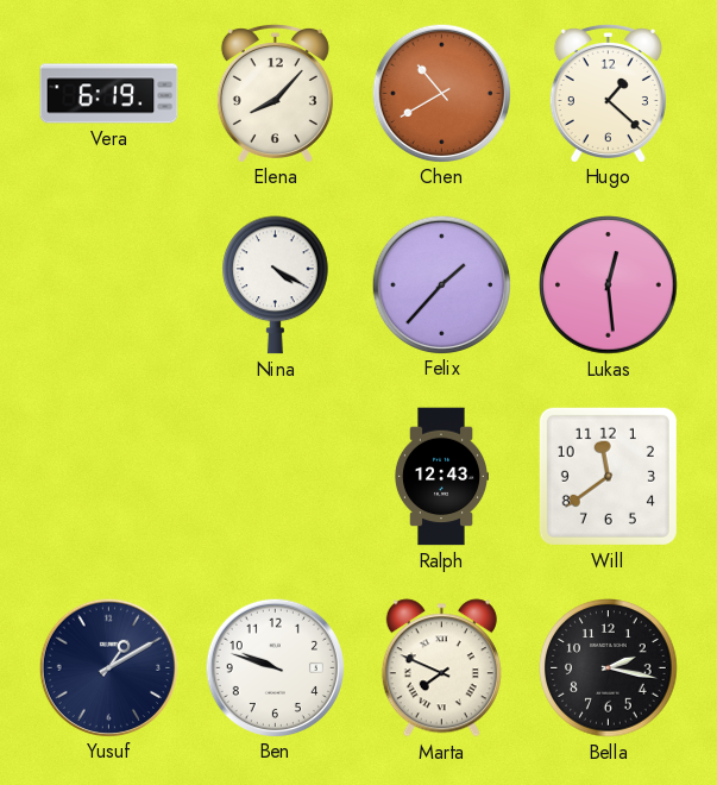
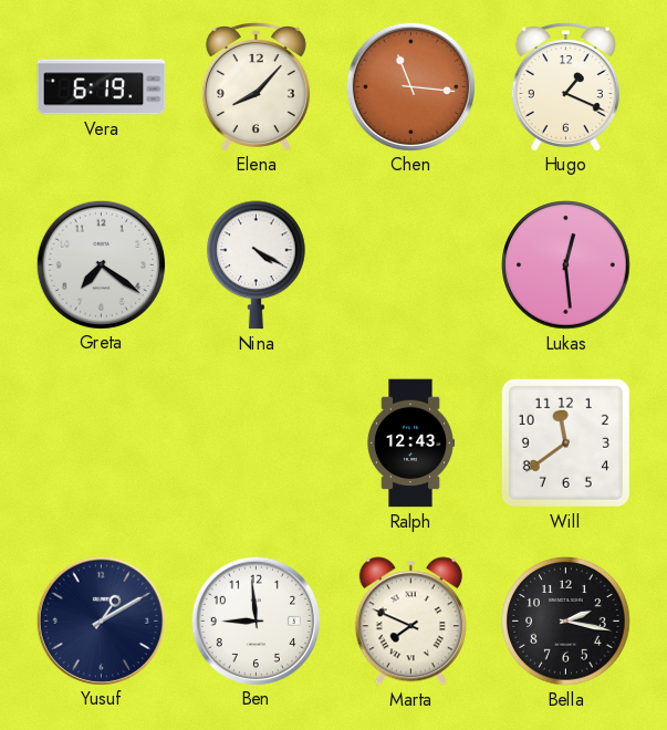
Chen: 10:40 -> 11:16
Hugo: 1:22 -> 1:19
Greta: none -> 7:21
Felix: 1:37 -> none
Ben: 9:48 -> 8:59
